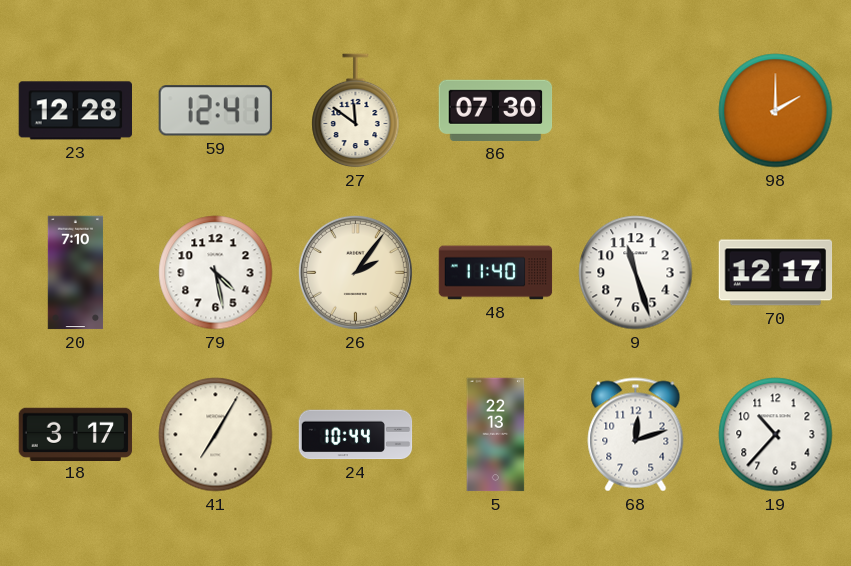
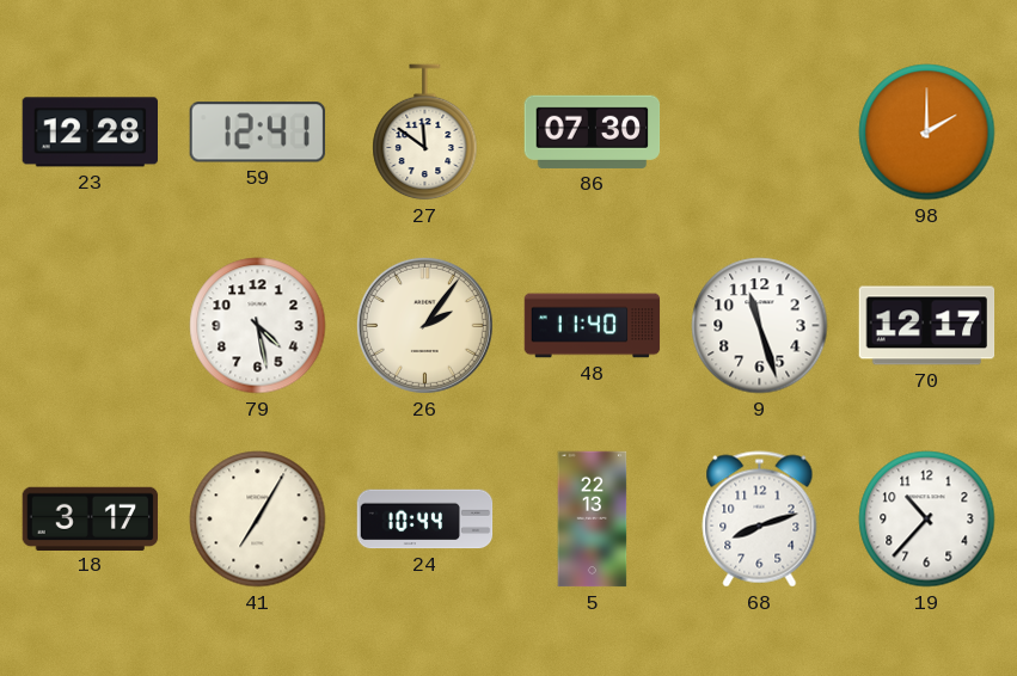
20: 7:10 -> none
68: 12:12 -> 8:12
